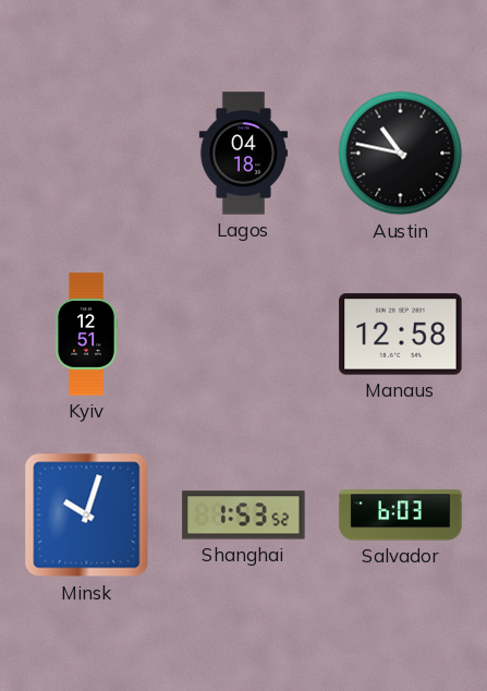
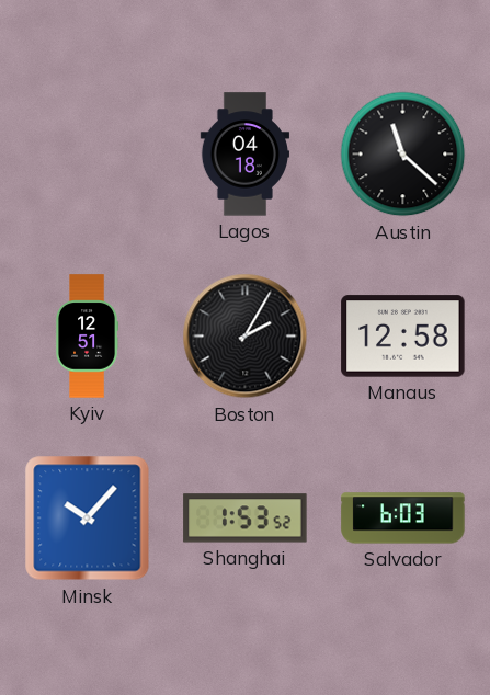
Austin: 10:47 -> 11:22
Boston: none -> 2:05
Minsk: 10:03 -> 10:07
